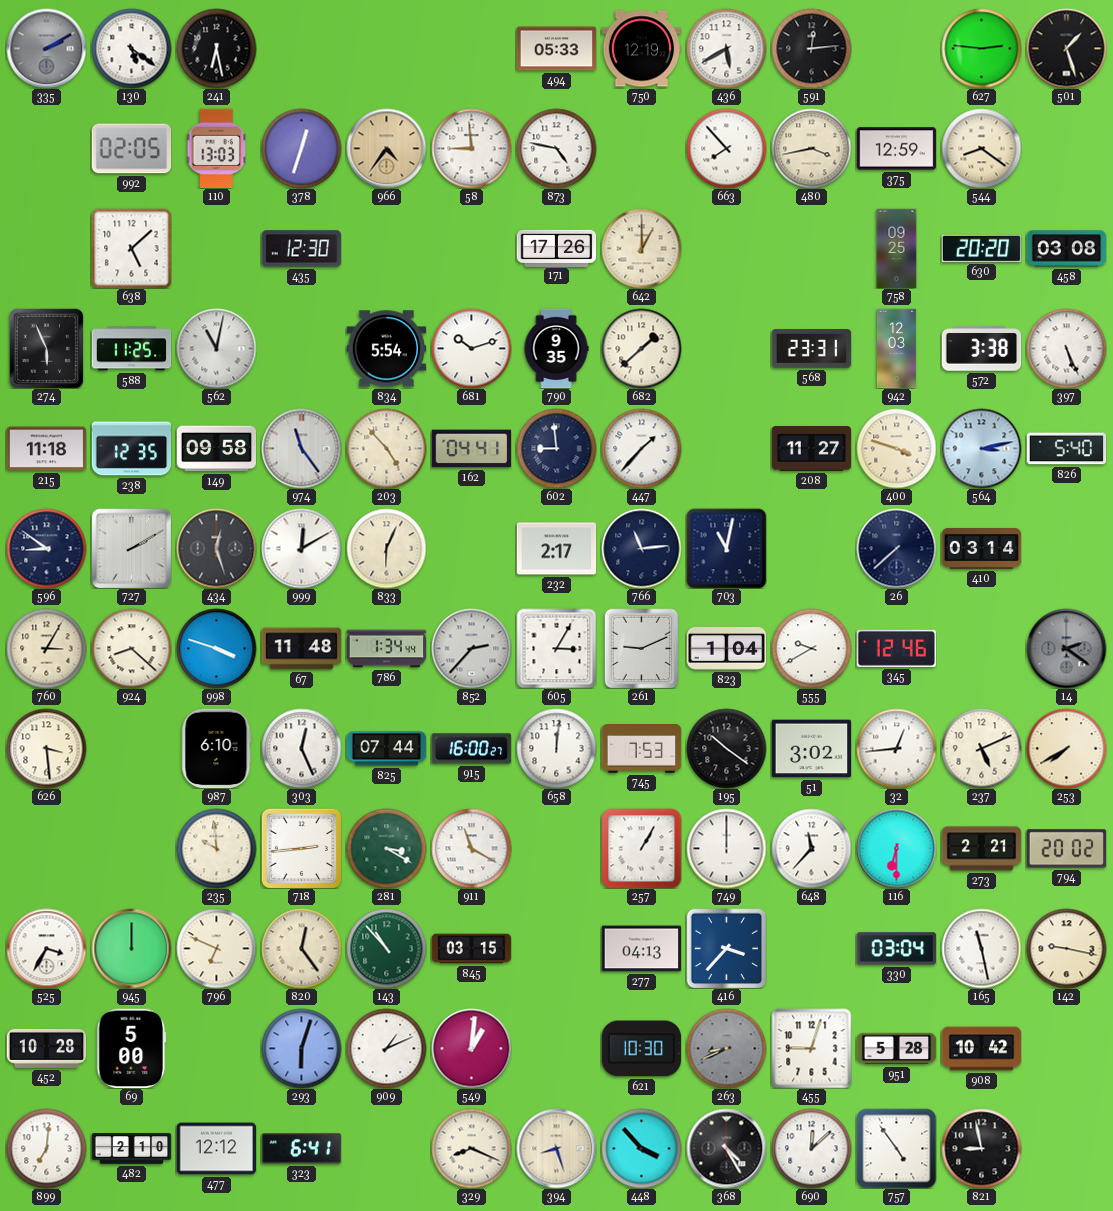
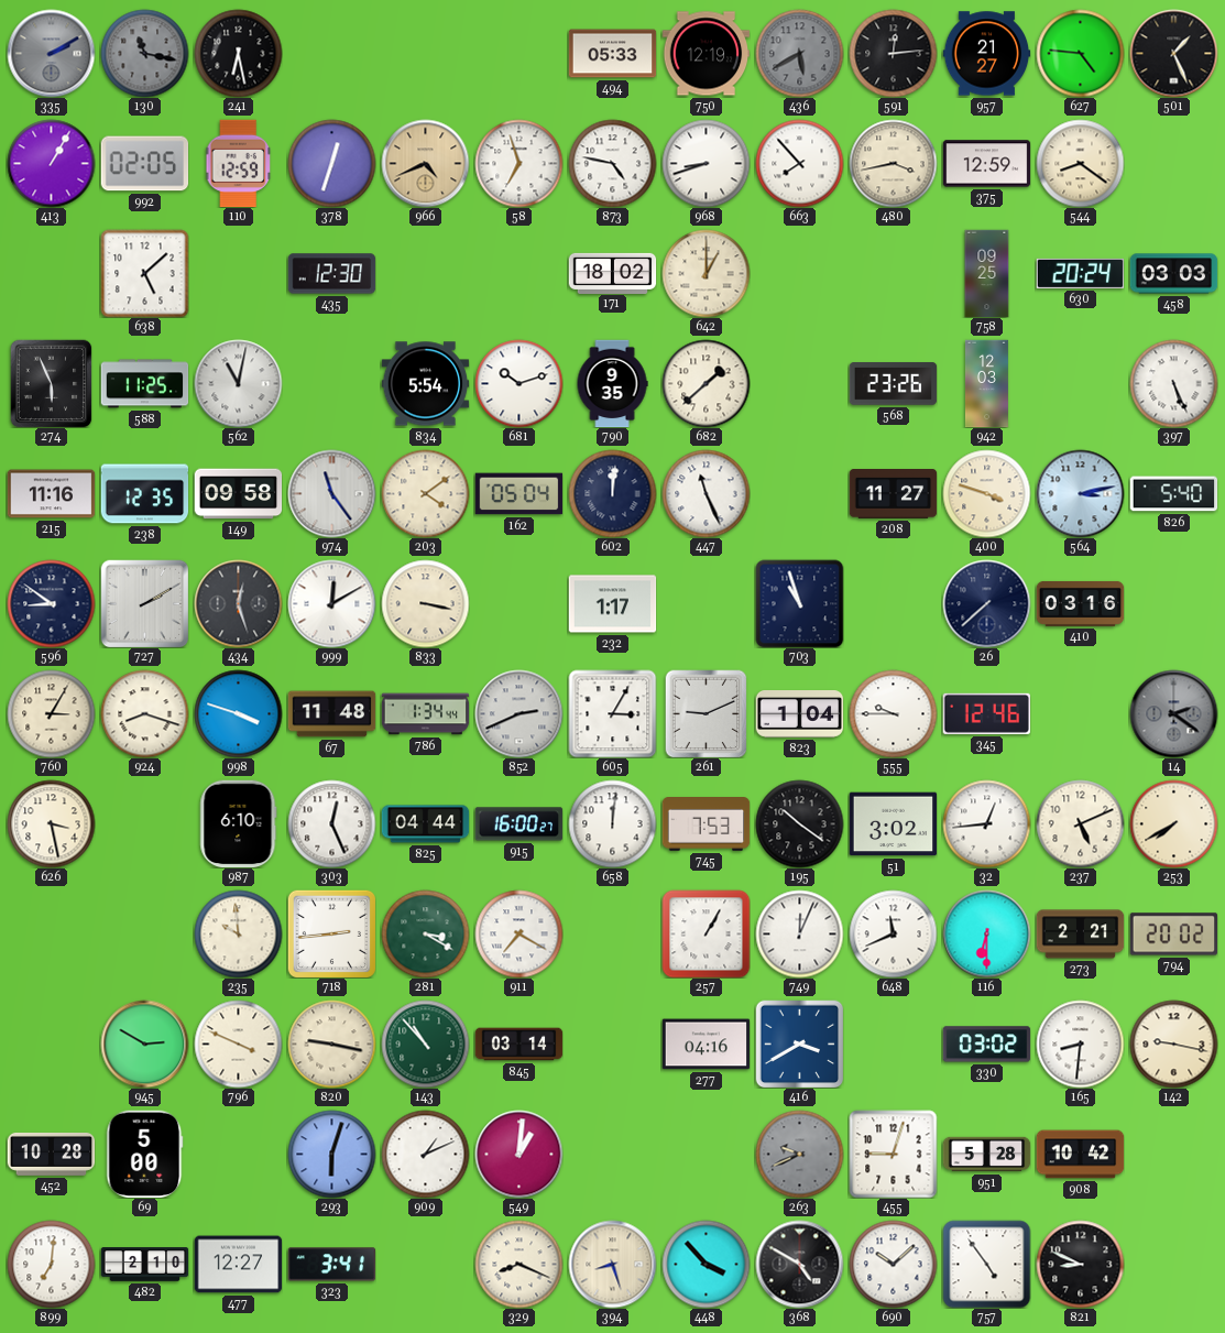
130: 5:21 -> 11:17
130 dial: white -> grey
436 dial: white -> grey
957: none -> 21:27
627: 2:46 -> 4:46
501: 1:27 -> 1:26
413: none -> 1:05
110: 13:03 -> 12:59
966: 4:36 -> 4:41
58: 8:59 -> 6:57
968: none -> 8:42
171: 17:26 -> 18:02
630: 20:20 -> 20:24
458: 03:08 -> 03:03
568: 23:31 -> 23:26
572: 3:38 -> none
215: 11:18 -> 11:16
203: 4:53 -> 4:09
162: 04:41 -> 05:04
602: 8:59 -> 12:01
447: 1:37 -> 11:26
833: 6:04 -> 3:17
232: 2:17 -> 1:17
766: 11:14 -> none
703: 11:02 -> 10:57
410: 03:14 -> 03:16
924: 8:22 -> 8:18
852: 2:37 -> 2:41
555: 9:40 -> 9:45
626: 3:29 -> 3:28
825: 07:44 -> 04:44
911: 11:20 -> 7:20
749: 12:00 -> 12:04
648: 11:37 -> 11:41
525: 3:35 -> none
945: 12:00 -> 2:50
796: 6:49 -> 3:49
820: 12:24 -> 9:17
845: 03:15 -> 03:14
277: 04:13 -> 04:16
416: 3:37 -> 3:40
330: 03:04 -> 03:02
165: 11:28 -> 8:31
621: 10:30 -> none
263: 8:41 -> 9:41
477: 12:12 -> 12:27
323: 6:41 -> 3:41
368: 4:25 -> 4:50
690: 12:08 -> 10:08
821: 8:58 -> 8:49
